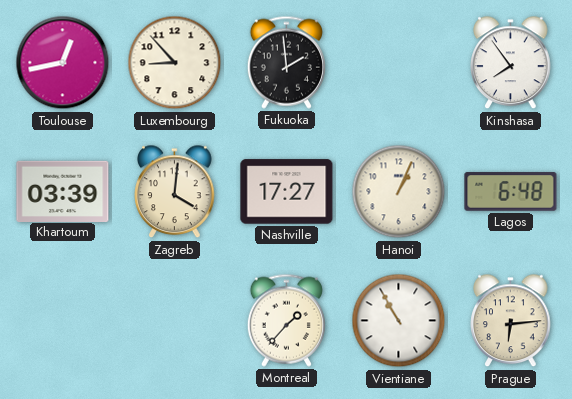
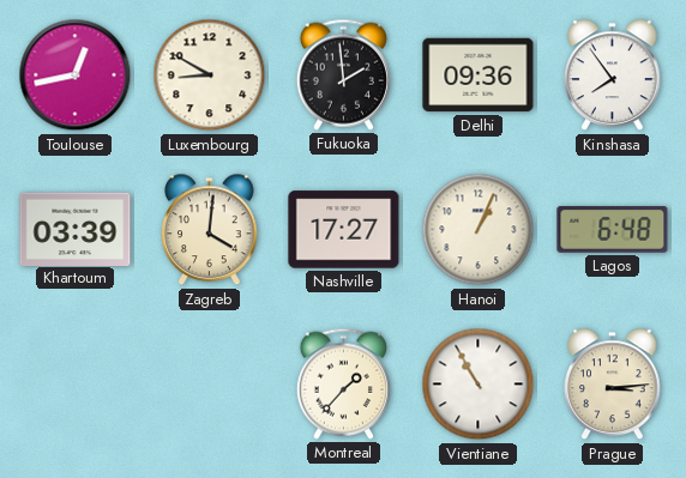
Luxembourg: 8:53 -> 8:50
Delhi: none -> 09:36
Prague: 6:14 -> 3:14
